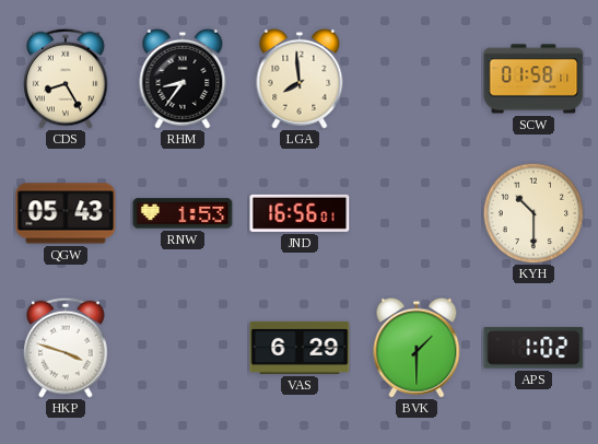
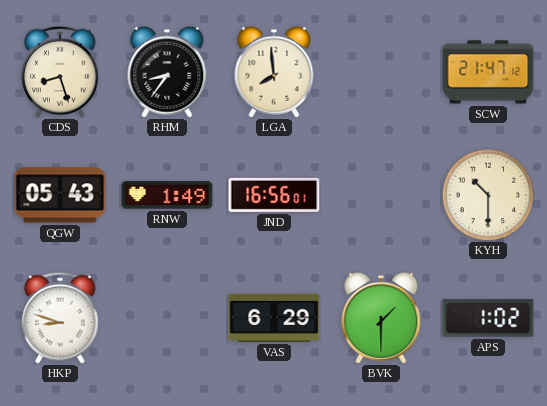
CDS: 8:25 -> 8:27
SCW: 01:58 -> 21:47
RNW: 1:53 -> 1:49
HKP: 3:48 -> 8:48
